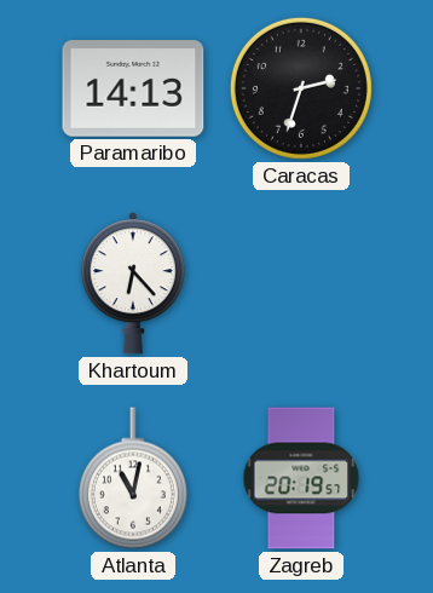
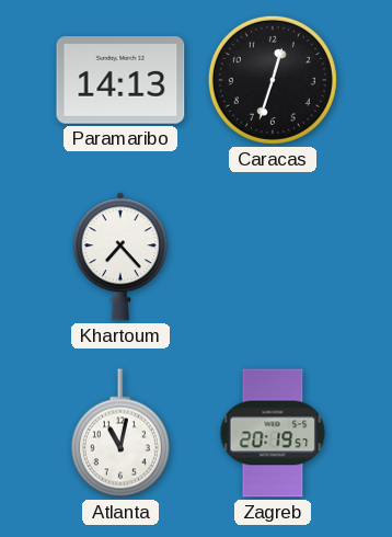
Caracas: 2:33 -> 12:33
Khartoum: 6:23 -> 7:23
